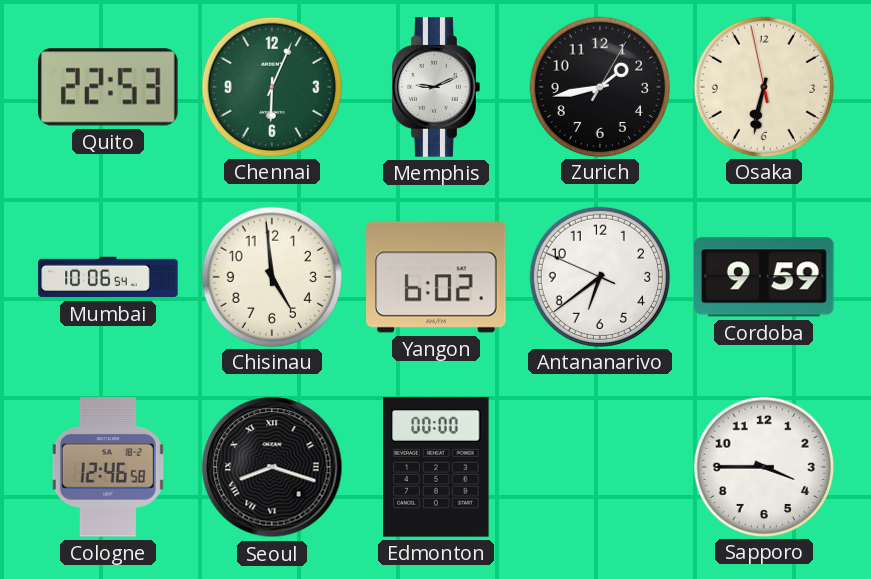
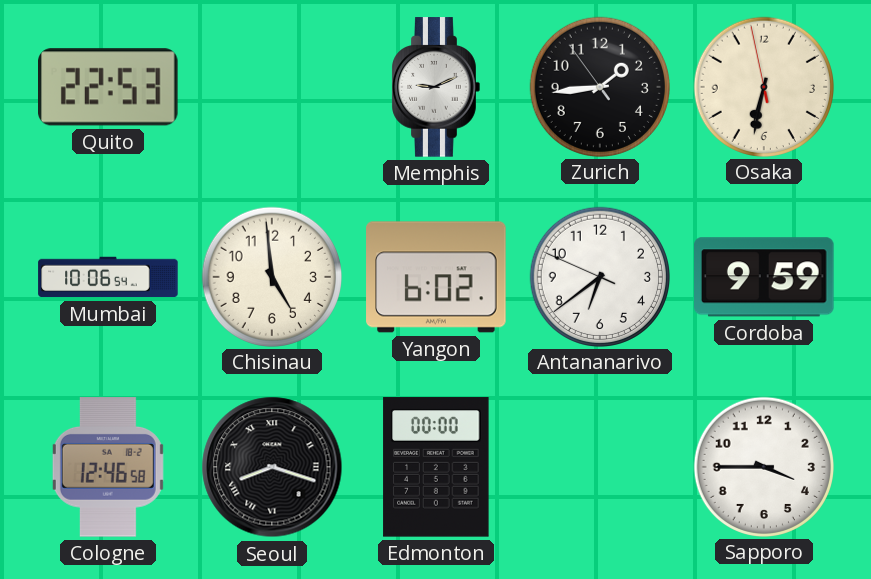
Chennai: 6:04 -> none
Zurich: 1:43:05 -> 1:43:54
